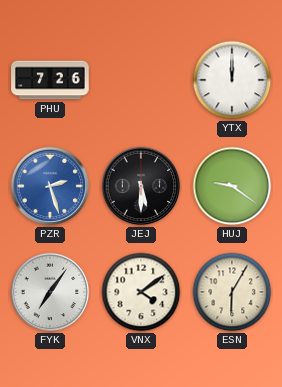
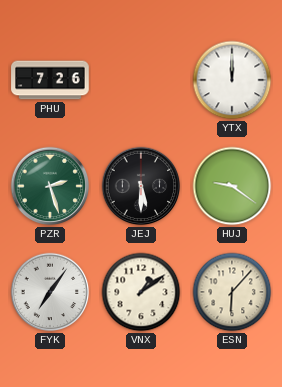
PZR dial: blue -> green
VNX: 4:09 -> 1:09
ESN: 6:05 -> 6:07
